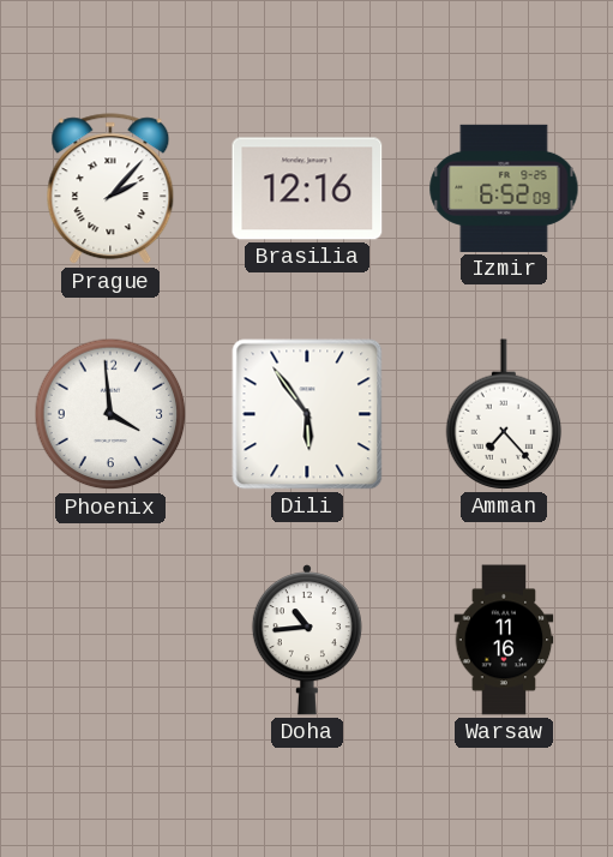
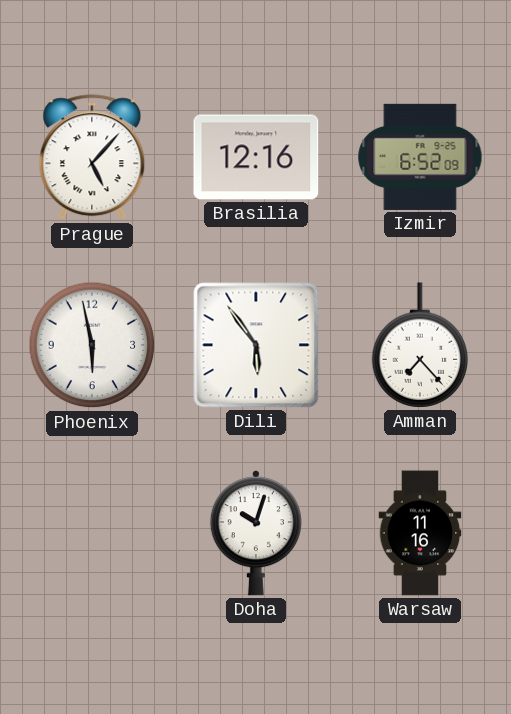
Prague: 2:07 -> 5:07
Phoenix: 3:59 -> 5:58
Doha: 10:44 -> 10:03
